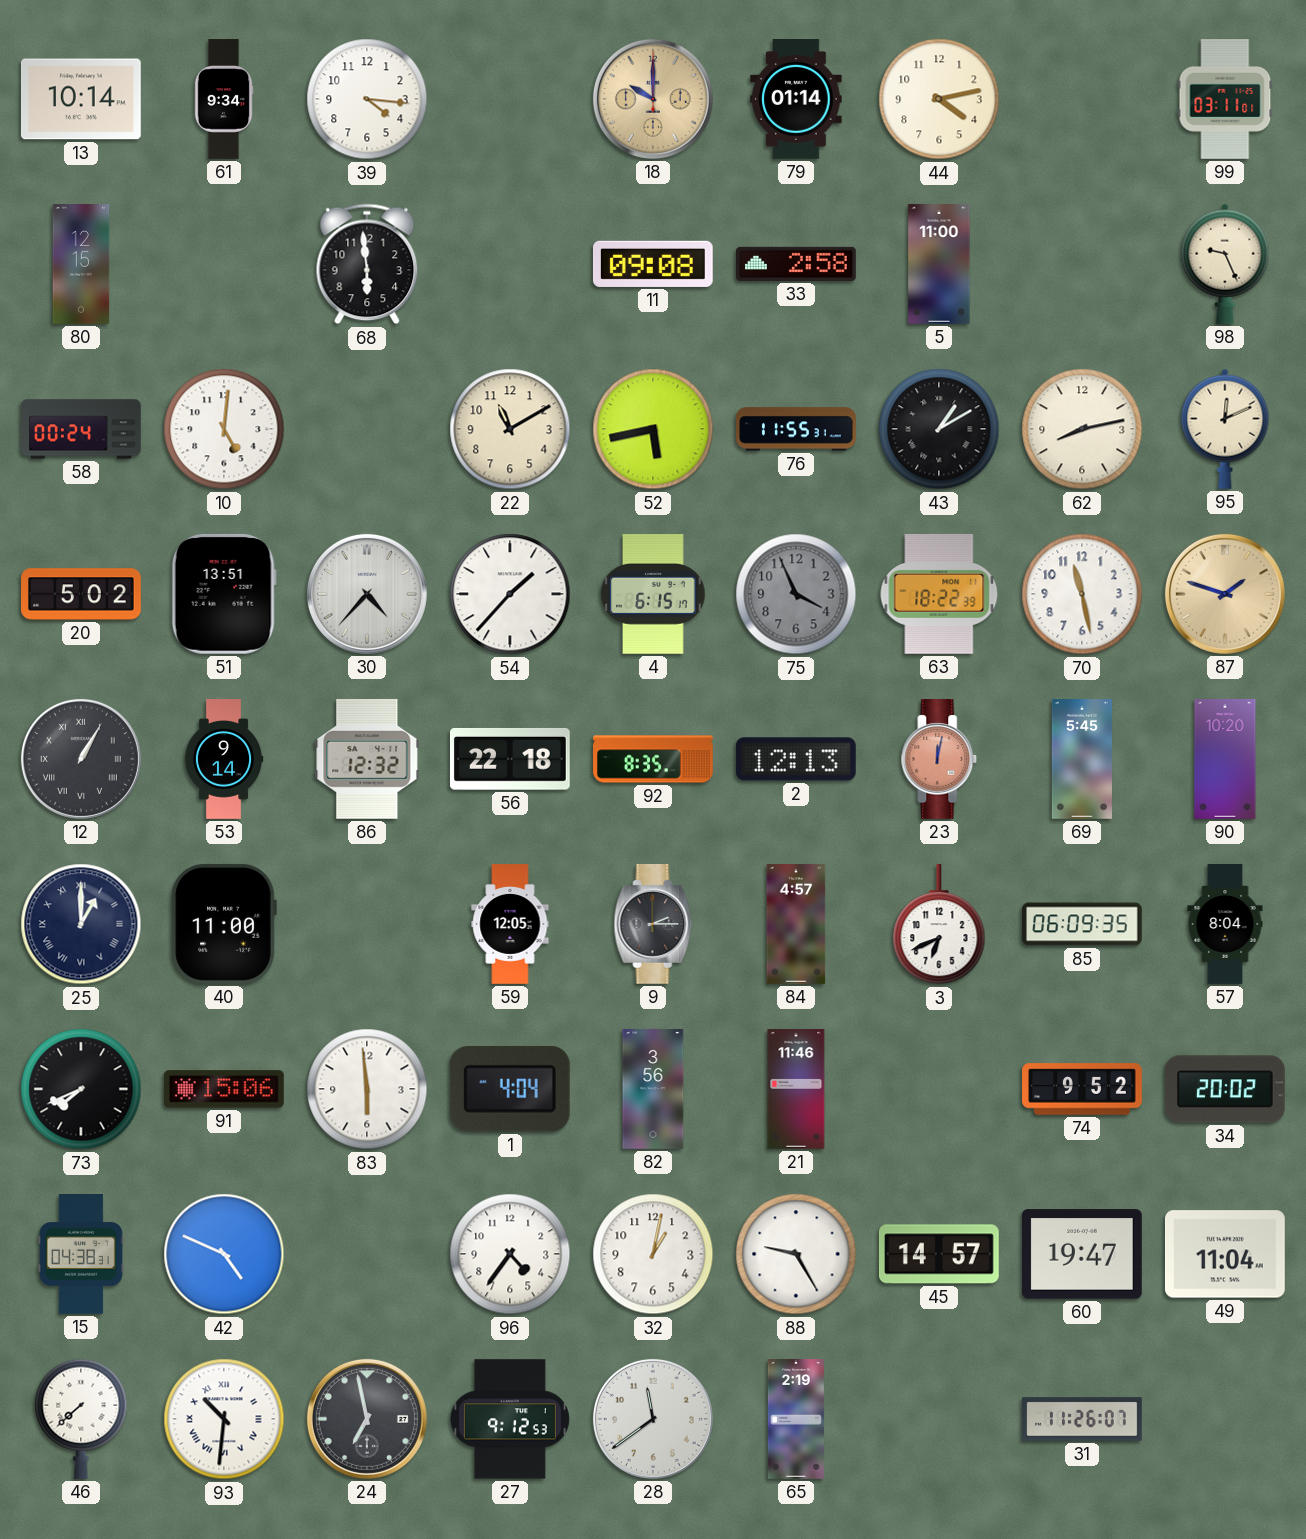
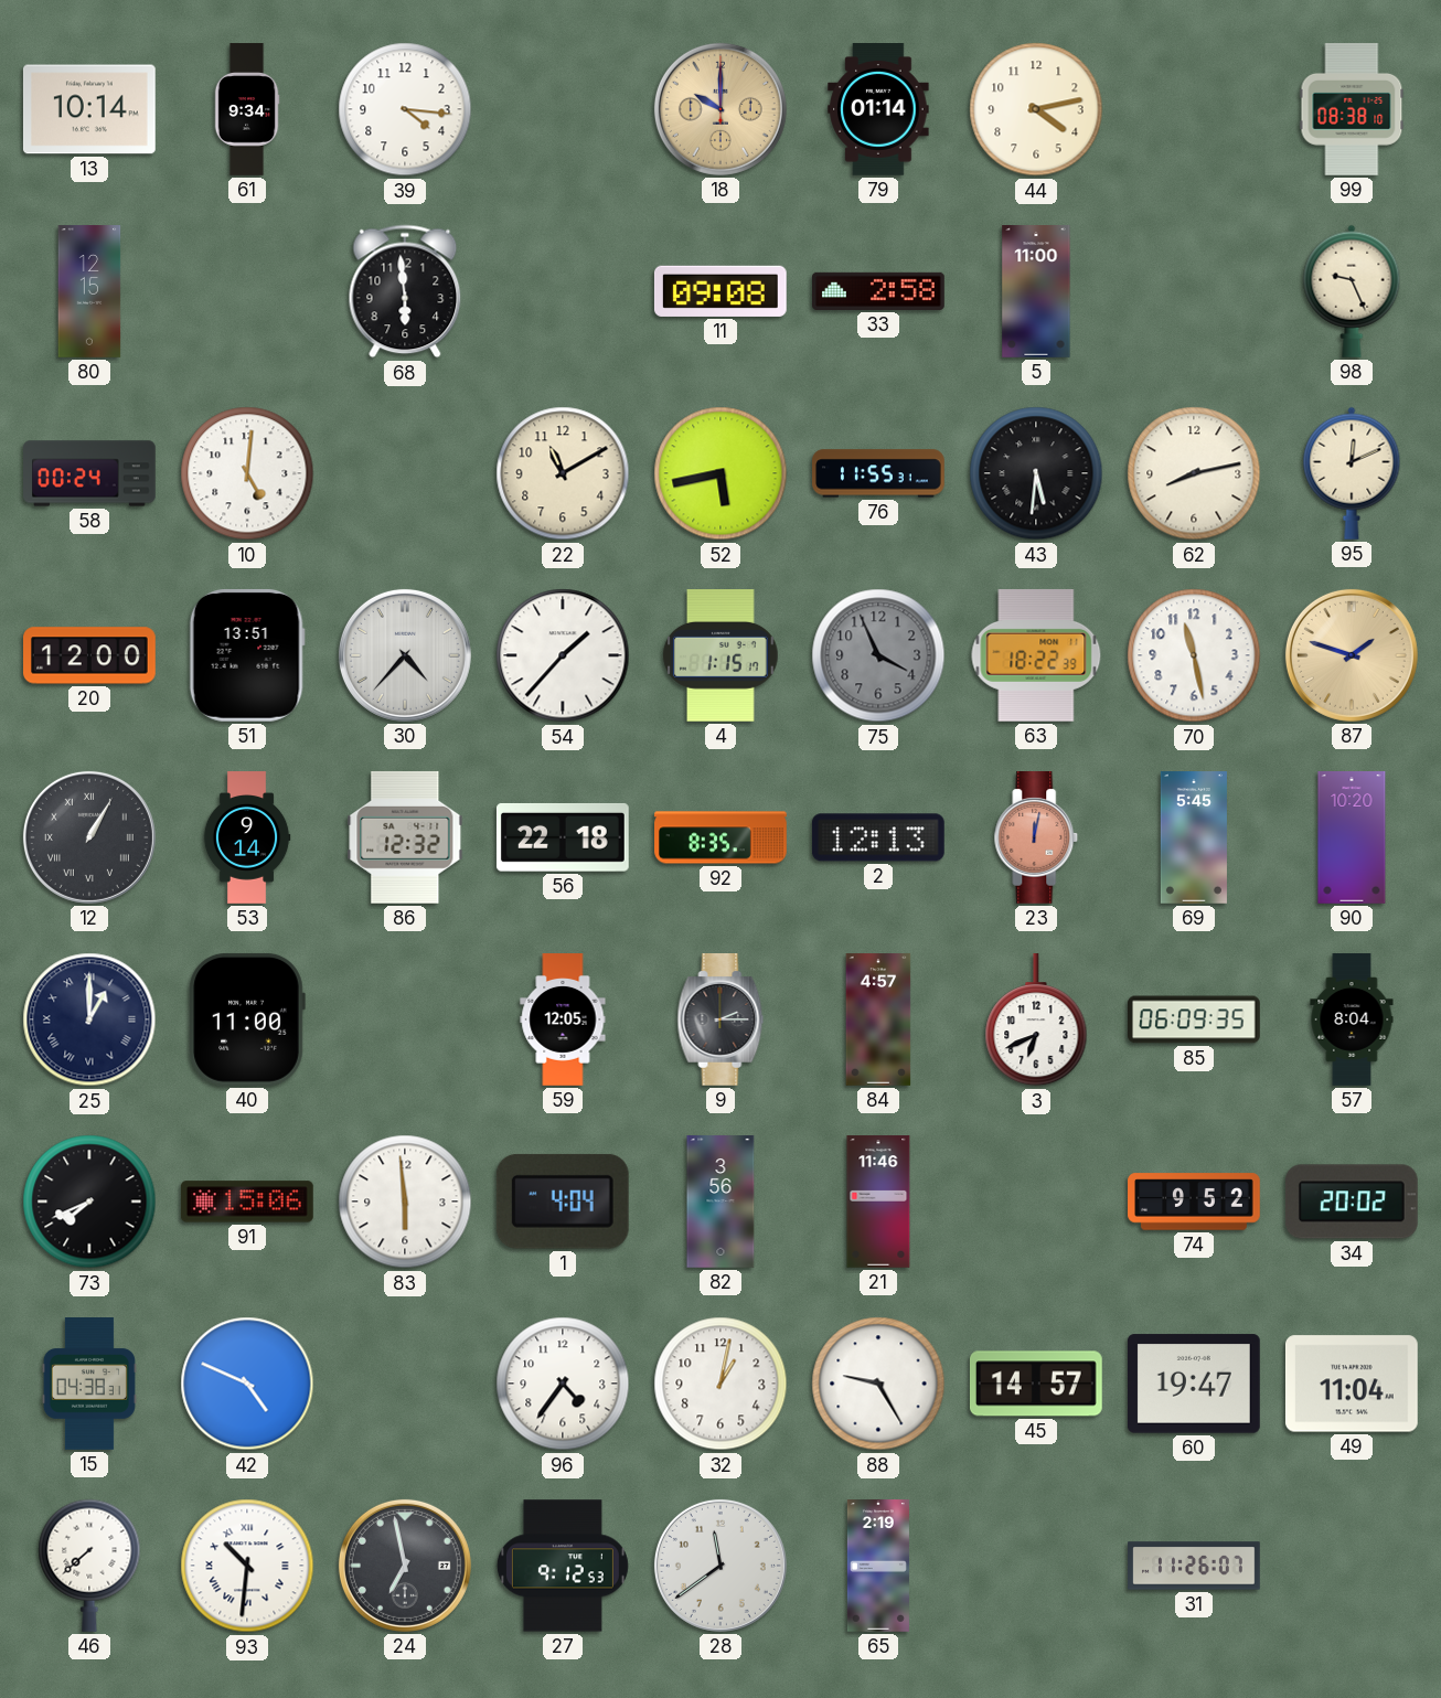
99: 03:11 -> 08:38
43: 1:10 -> 5:31
20: 5:02 -> 12:00
4: 6:15 -> 1:15
